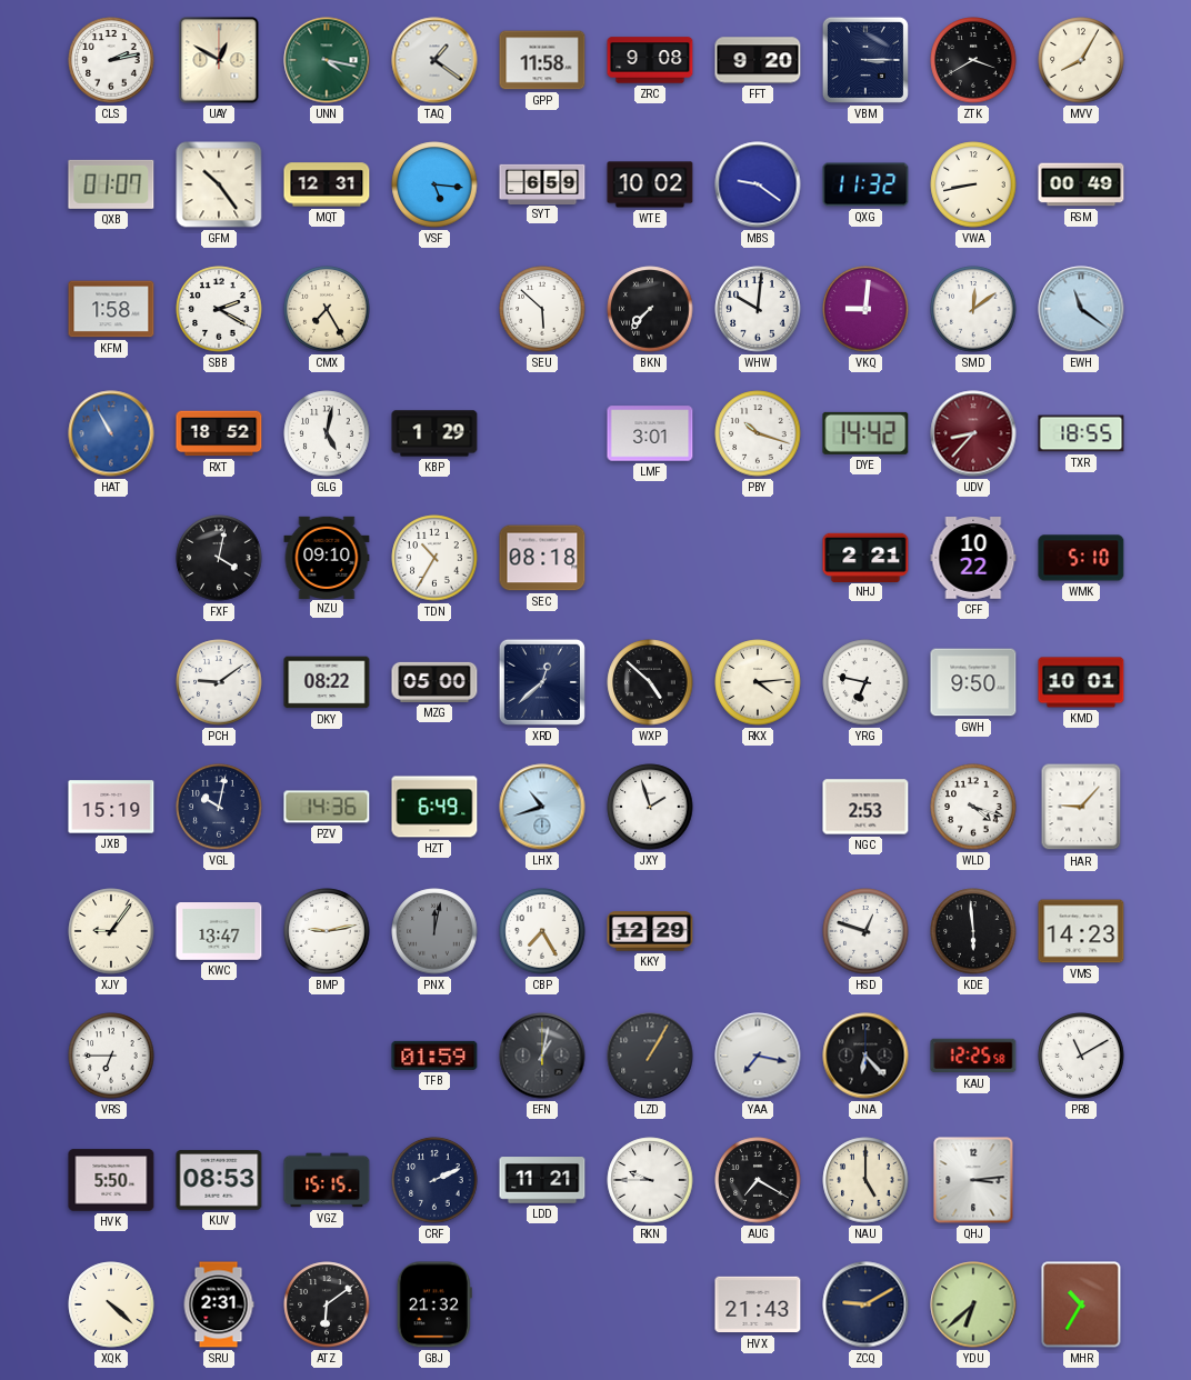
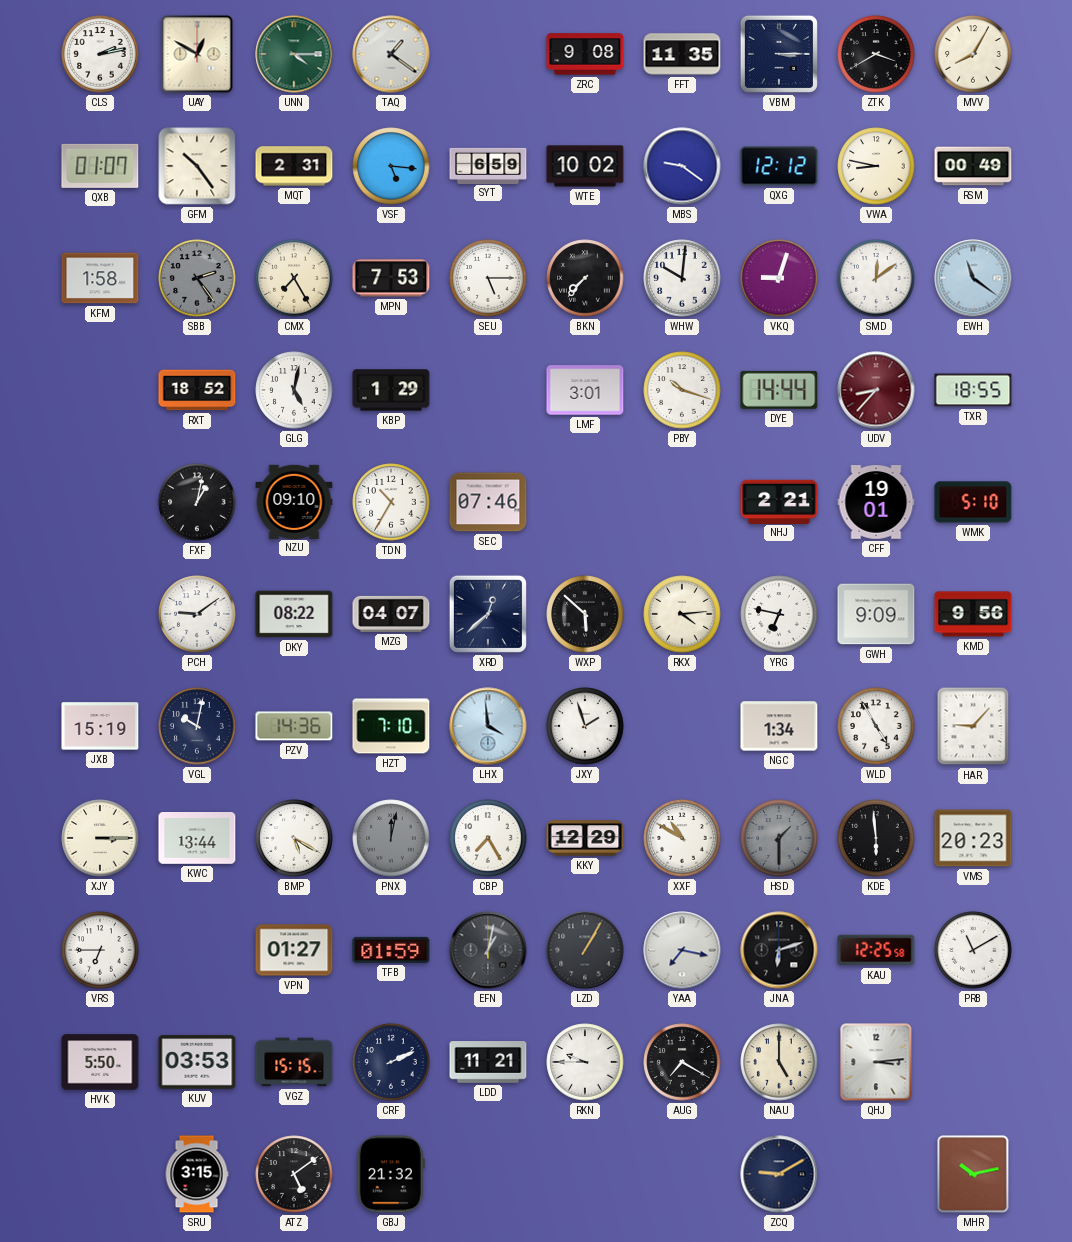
UNN: 4:17 -> 4:15
GPP: 11:58 -> none
FFT: 9:20 -> 11:35
MQT: 12:31 -> 2:31
QXG: 11:32 -> 12:12
VWA: 8:43 -> 8:47
SBB: 2:20 -> 2:24
SBB dial: white -> grey
MPN: none -> 7:53
SEU: 5:52 -> 5:15
VKQ: 9:01 -> 9:03
HAT: 10:55 -> none
DYE: 14:42 -> 14:44
FXF: 4:02 -> 1:02
SEC: 08:18 -> 07:46
CFF: 10:22 -> 19:01
MZG: 05:00 -> 04:07
WXP: 4:52 -> 5:52
GWH: 9:50 -> 9:09
KMD: 10:01 -> 9:56
HZT: 6:49 -> 7:10
LHX: 10:42 -> 3:59
NGC: 2:53 -> 1:34
WLD: 4:18 -> 4:55
XJY: 9:06 -> 3:15
KWC: 13:47 -> 13:44
BMP: 9:13 -> 5:20
XXF: none -> 10:50
HSD: 12:48 -> 1:30
HSD dial: white -> grey
VMS: 14:23 -> 20:23
VPN: none -> 01:27
JNA: 6:23 -> 6:12
KUV: 08:53 -> 03:53
XQK: 4:22 -> none
SRU: 2:31 -> 3:15
ATZ: 6:09 -> 5:09
HVX: 21:43 -> none
YDU: 6:38 -> none
MHR: 10:35 -> 10:13
